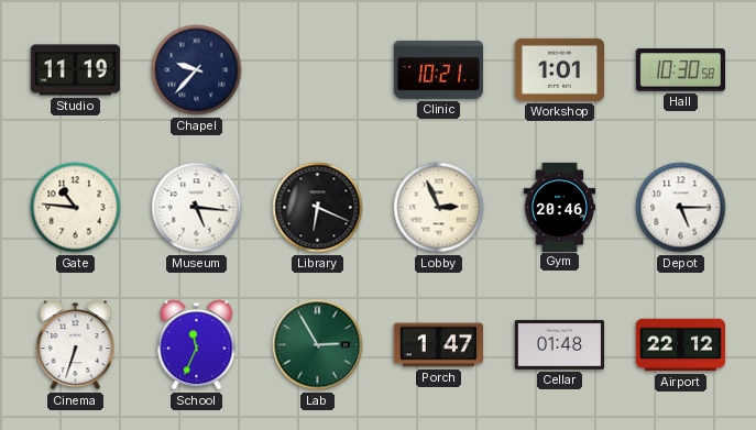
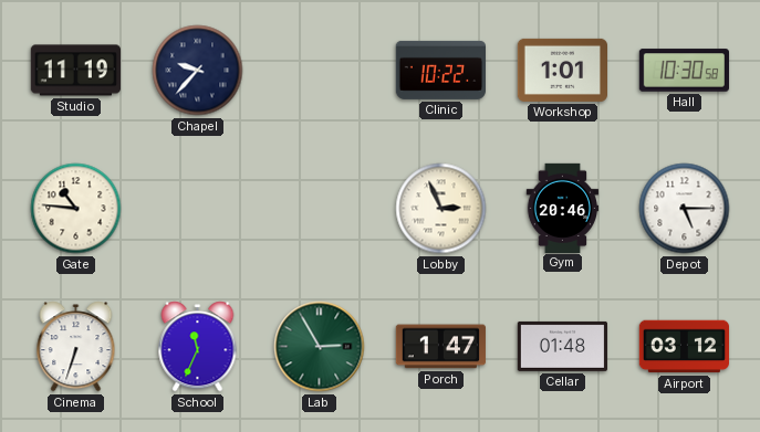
Clinic: 10:21 -> 10:22
Museum: 5:16 -> none
Library: 6:19 -> none
Airport: 22:12 -> 03:12
